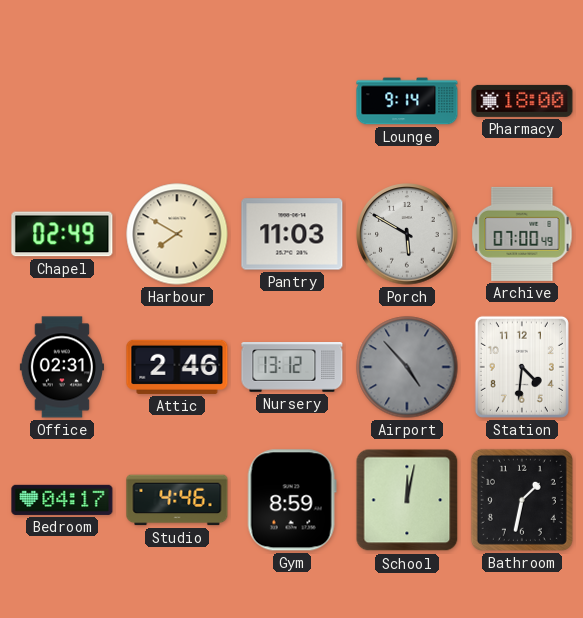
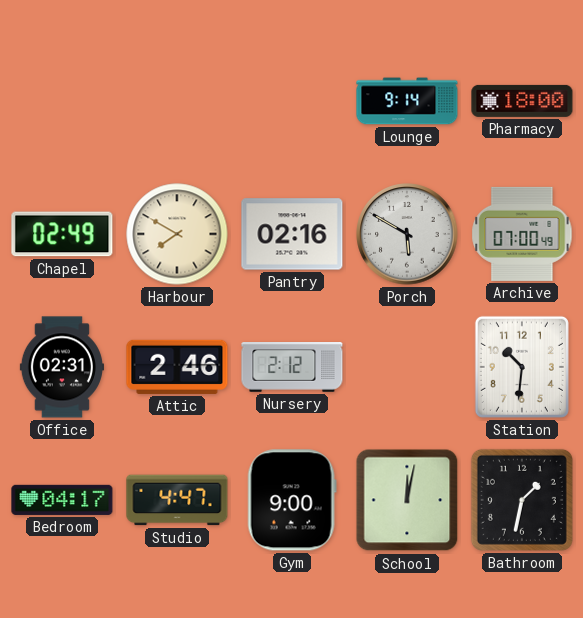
Pantry: 11:03 -> 02:16
Nursery: 13:12 -> 2:12
Airport: 4:53 -> none
Station: 4:31 -> 10:31
Studio: 4:46 -> 4:47
Gym: 8:59 -> 9:00
